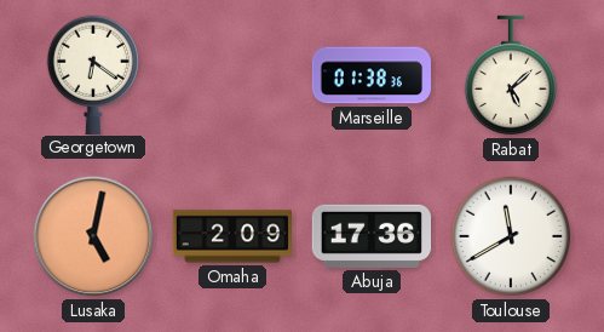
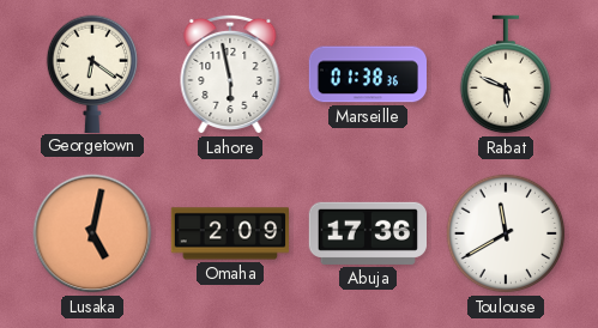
Lahore: none -> 5:58
Rabat: 5:08 -> 5:49
